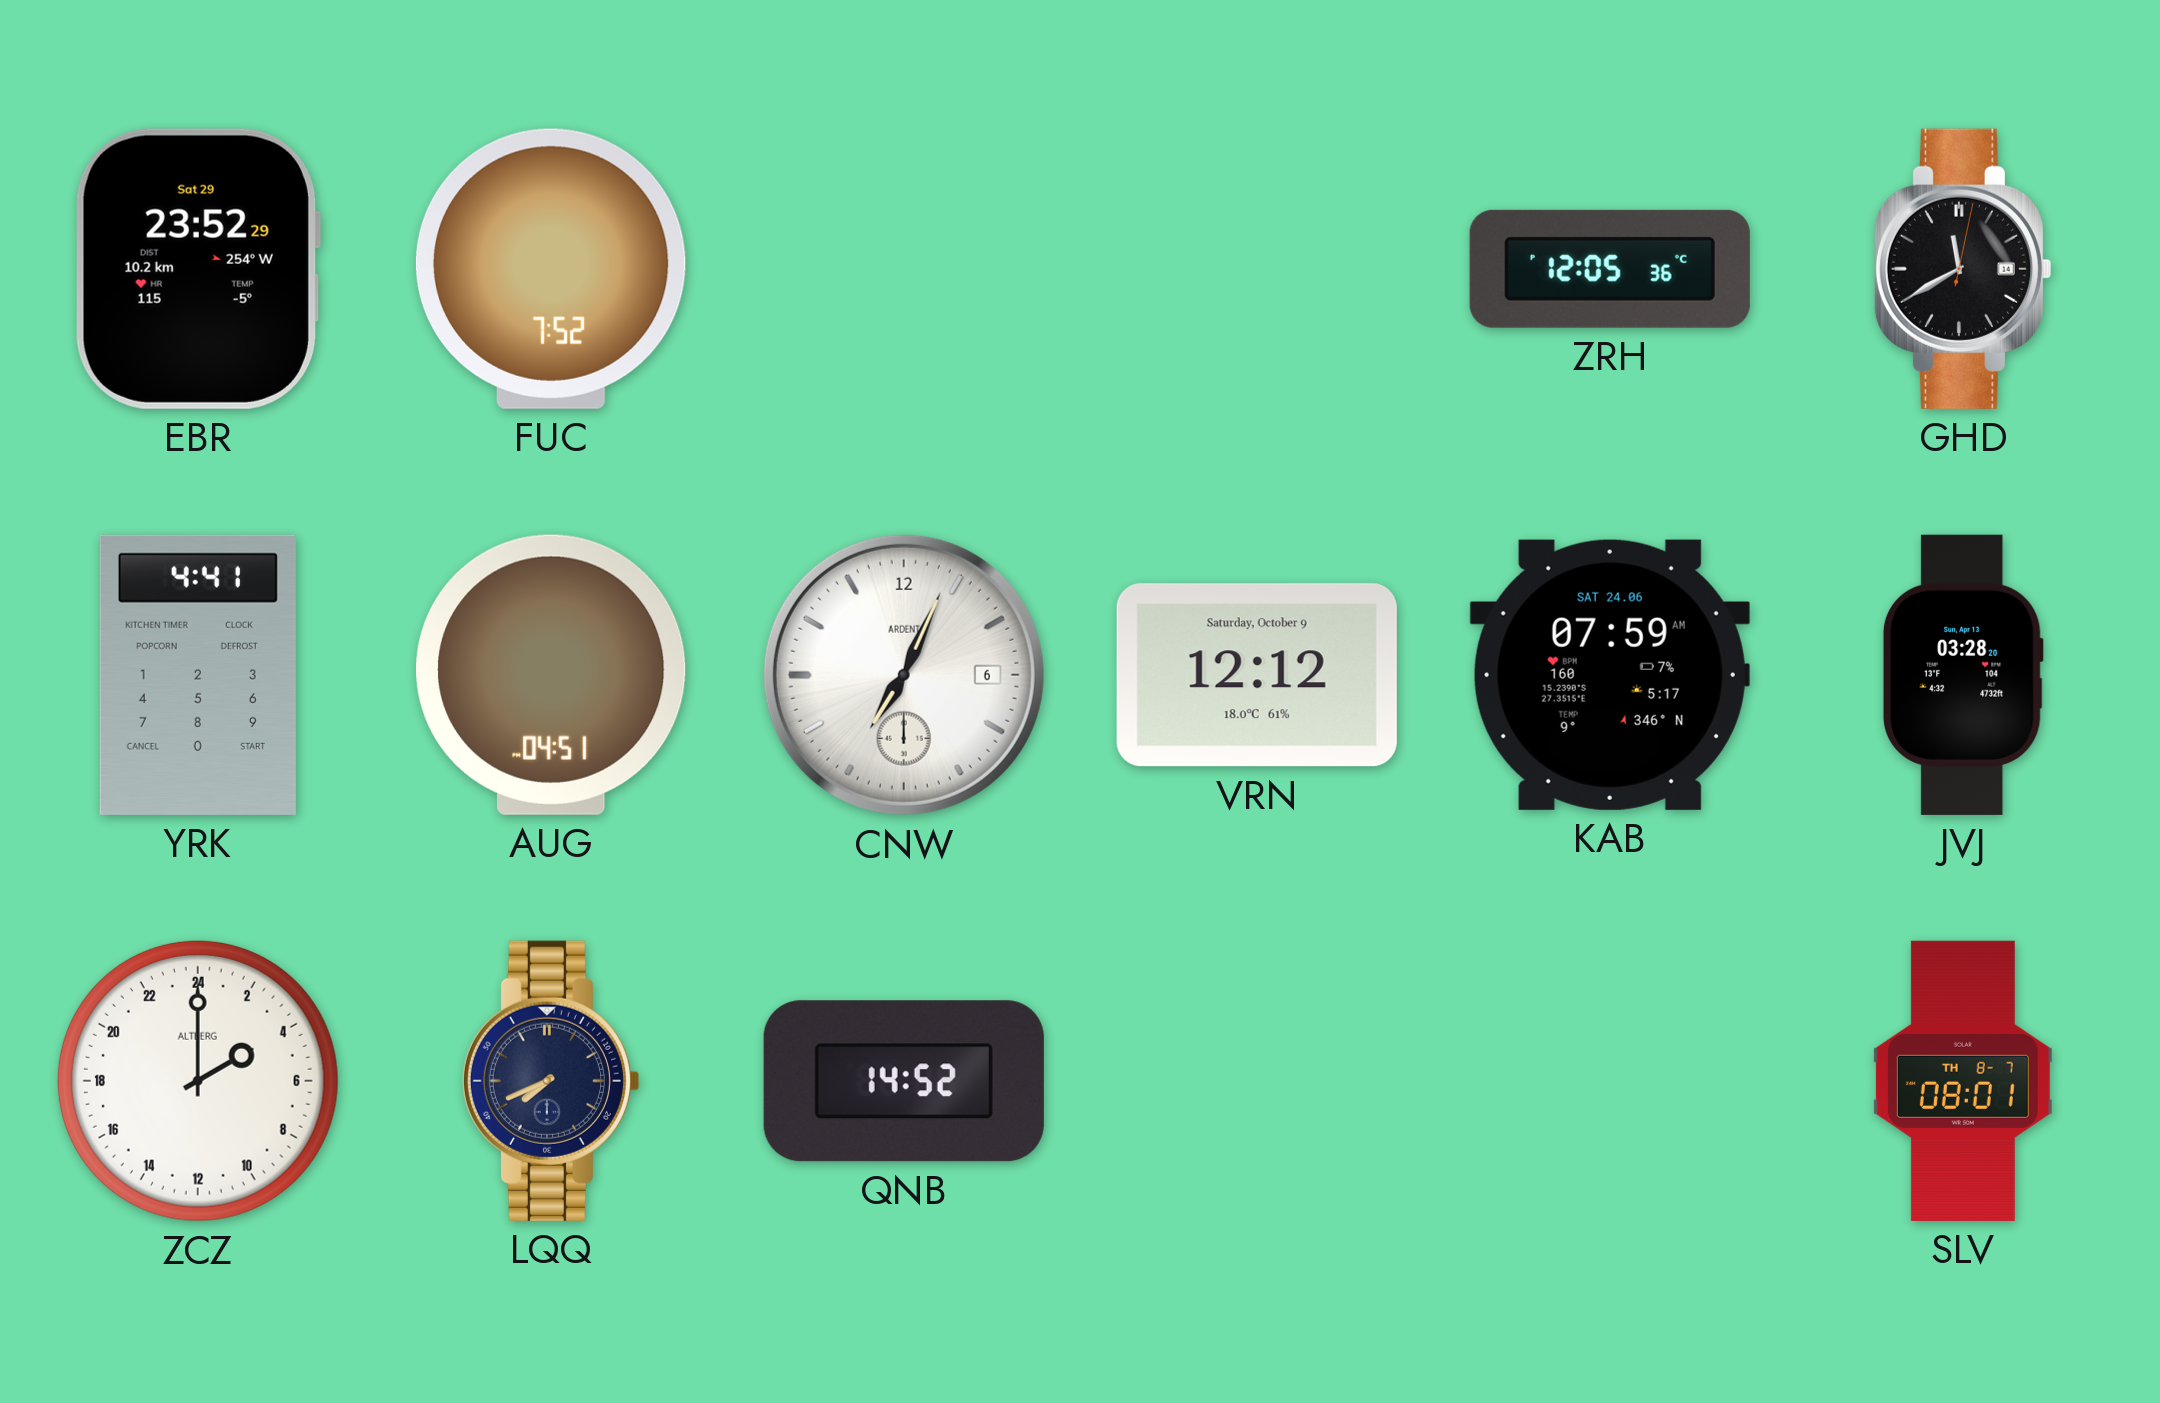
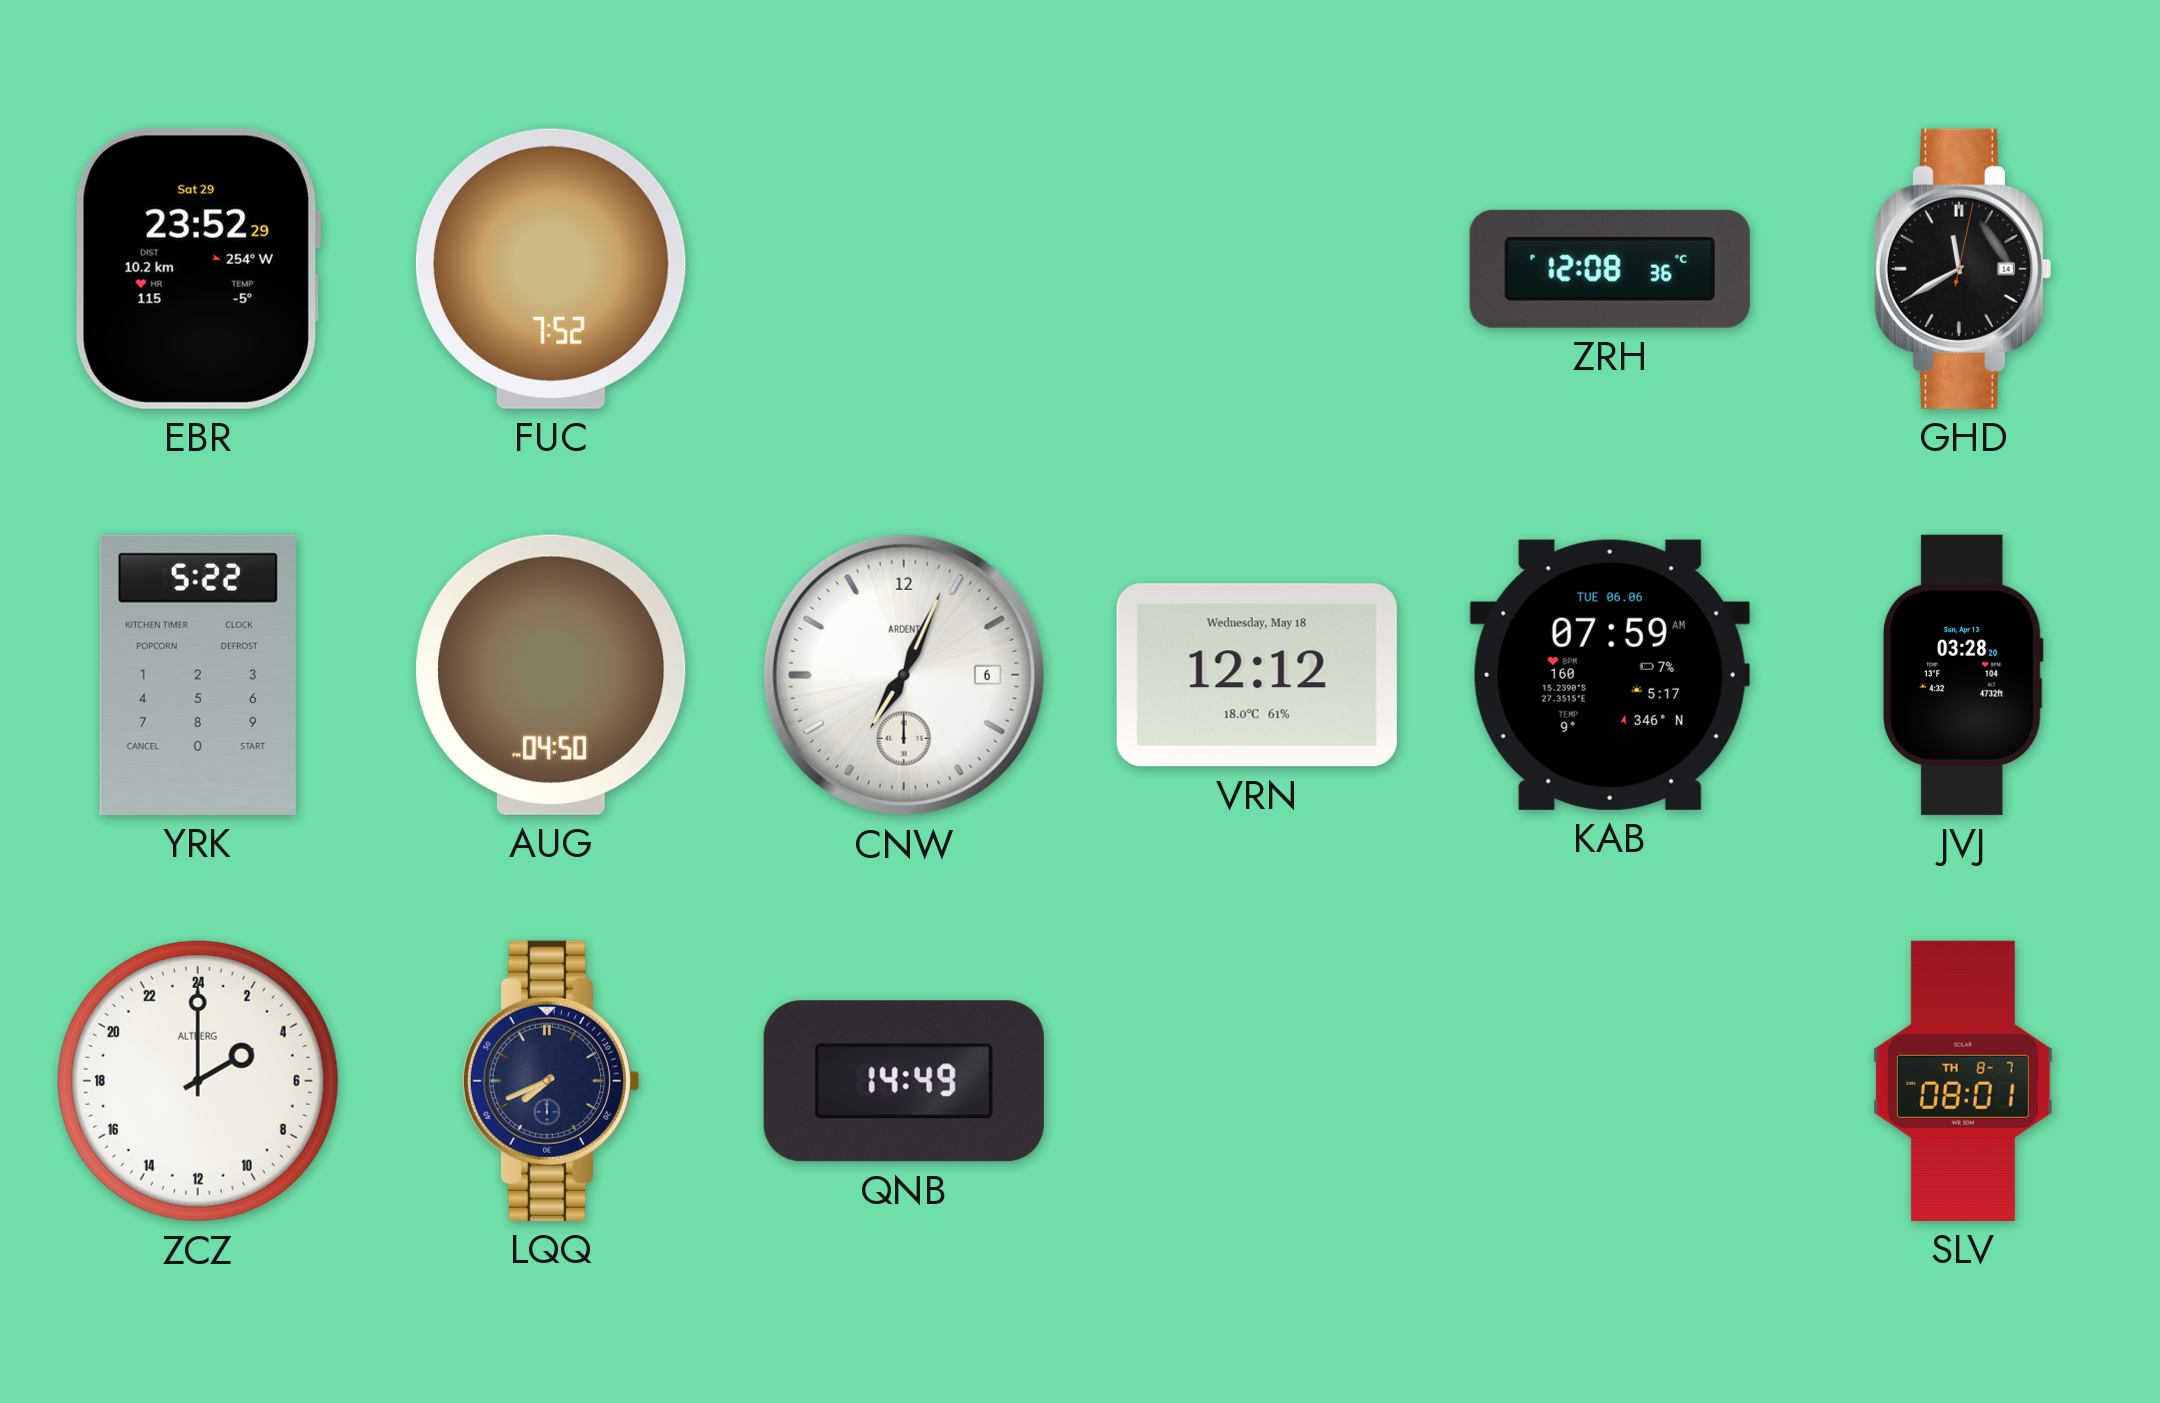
ZRH: 12:05 -> 12:08
YRK: 4:41 -> 5:22
AUG: 04:51 -> 04:50
VRN date: Saturday, October 9 -> Wednesday, May 18
KAB date: SAT 24.06 -> TUE 06.06
QNB: 14:52 -> 14:49
